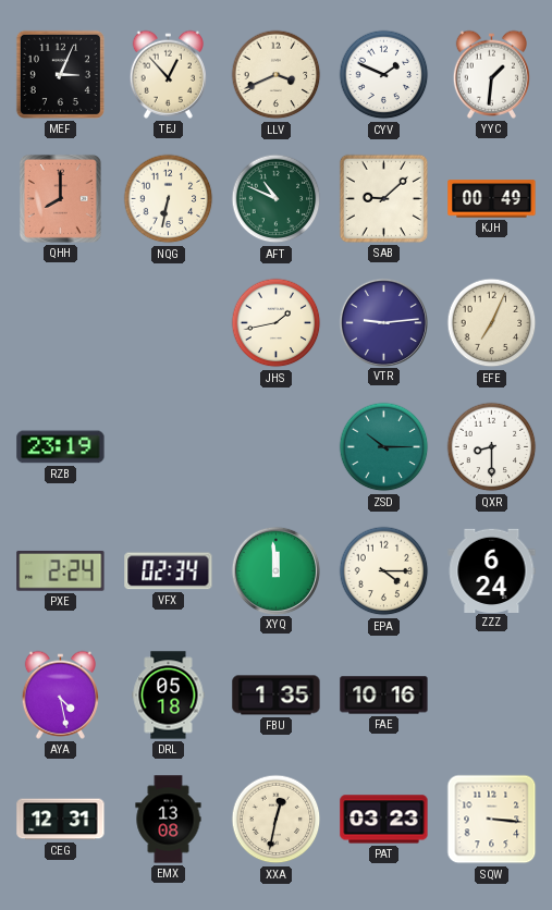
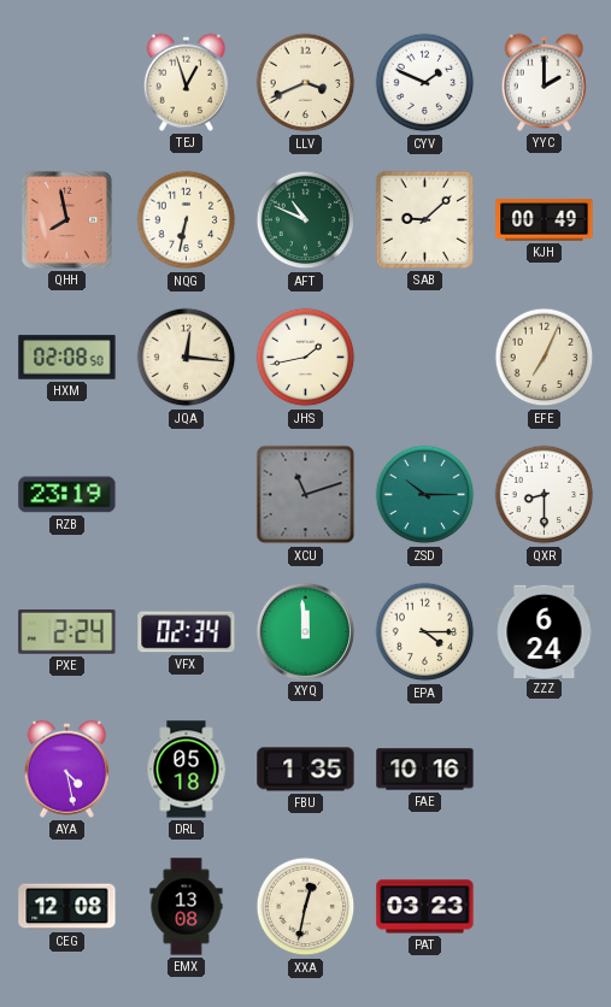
MEF: 3:04 -> none
TEJ: 12:53 -> 12:57
YYC: 1:31 -> 2:00
QHH: 8:00 -> 7:58
HXM: none -> 02:08
JQA: none -> 12:16
VTR: 9:14 -> none
XCU: none -> 11:12
CEG: 12:31 -> 12:08
SQW: 3:16 -> none
